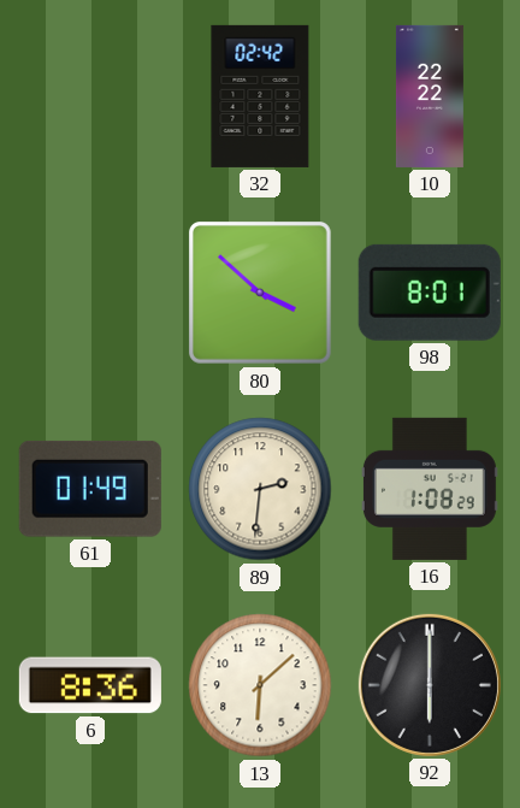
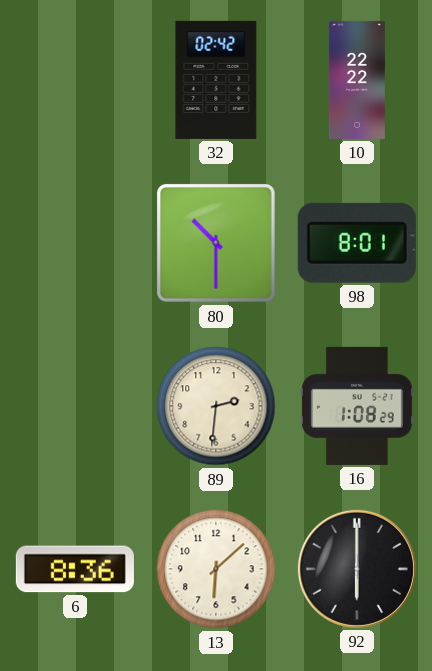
80: 3:52 -> 10:30
61: 01:49 -> none
